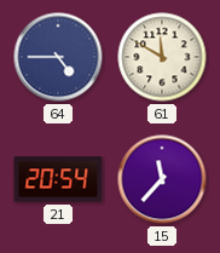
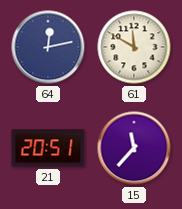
64: 4:45 -> 12:13
21: 20:54 -> 20:51
